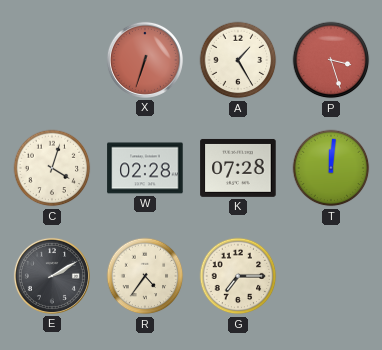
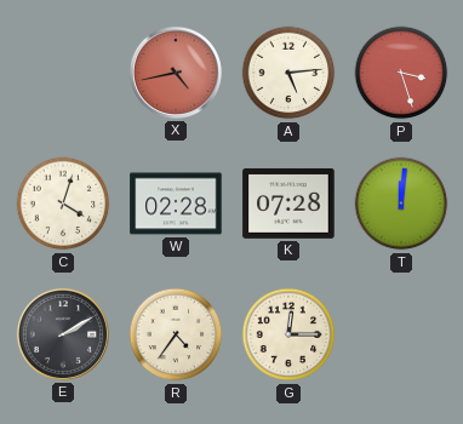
X: 6:33 -> 4:43
A: 1:25 -> 5:14
G: 7:15 -> 12:15
